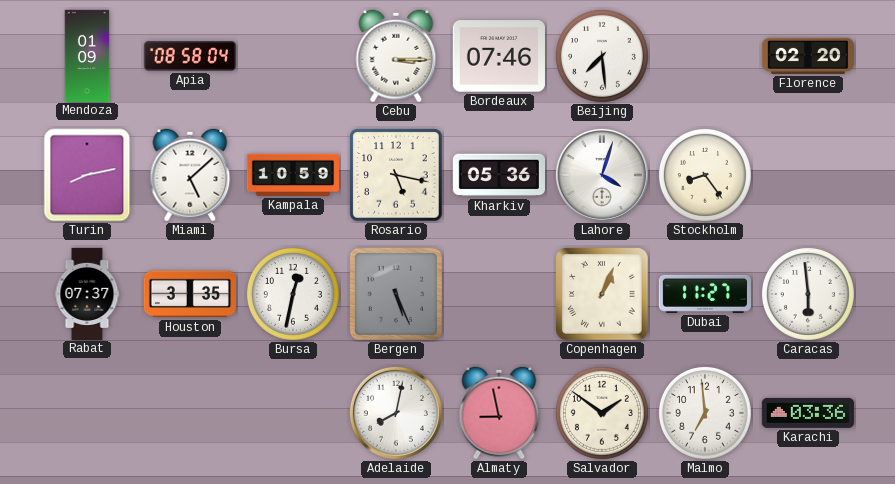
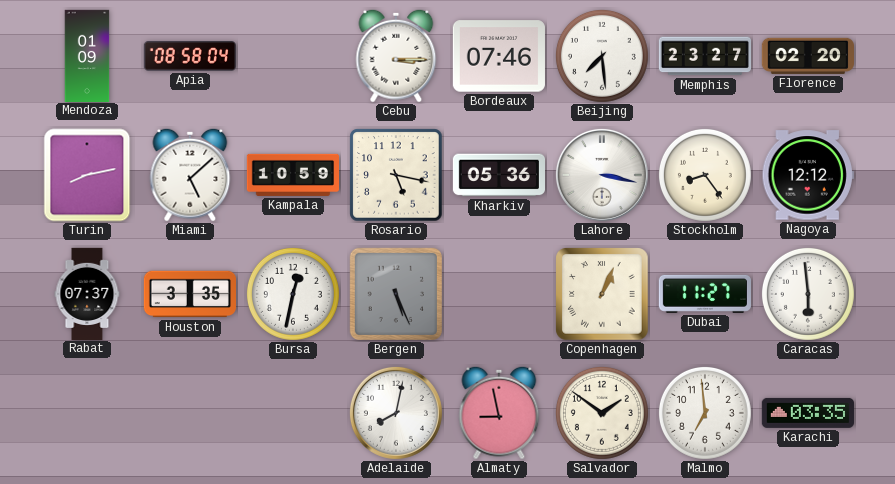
Memphis: none -> 23:27
Lahore: 4:03 -> 3:17
Nagoya: none -> 12:12
Karachi: 03:36 -> 03:35
